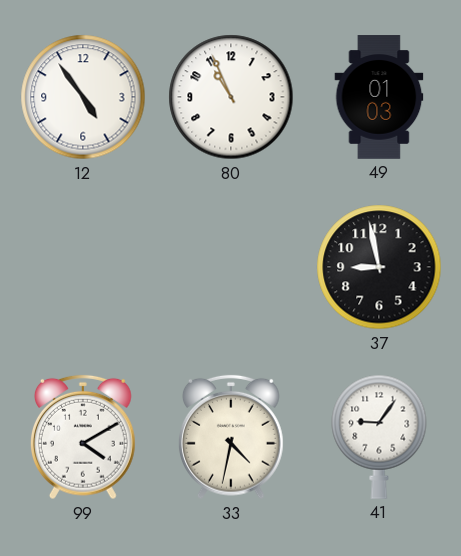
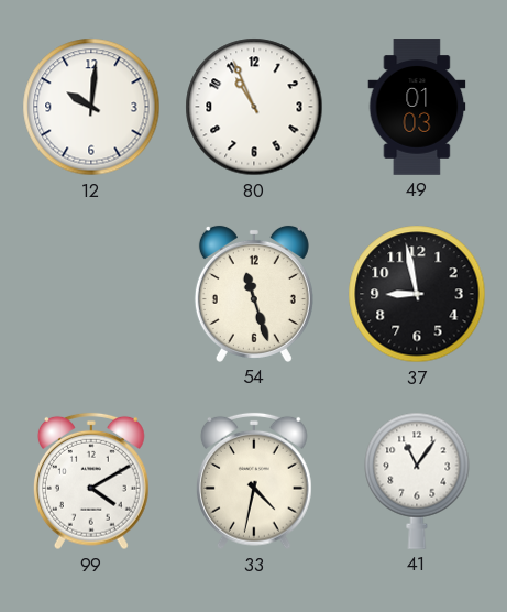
12: 4:54 -> 10:01
54: none -> 11:27
41: 9:06 -> 11:06
